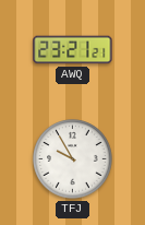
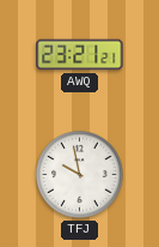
TFJ: 9:55 -> 9:58
